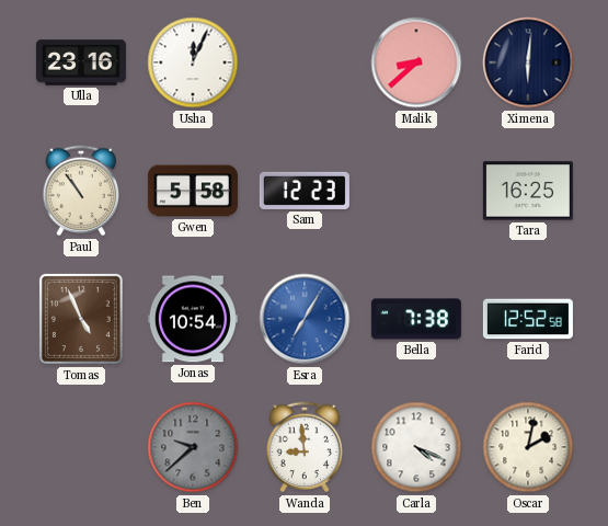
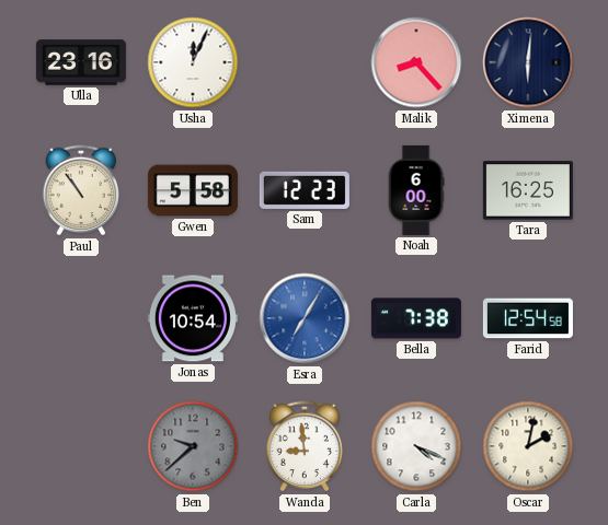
Malik: 8:38 -> 8:23
Noah: none -> 6:00
Tomas: 4:56 -> none
Farid: 12:52 -> 12:54
